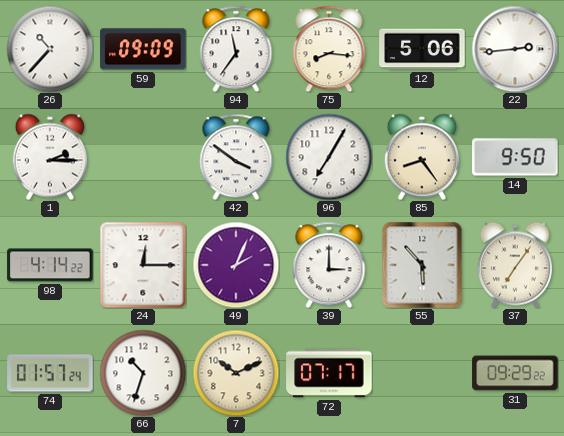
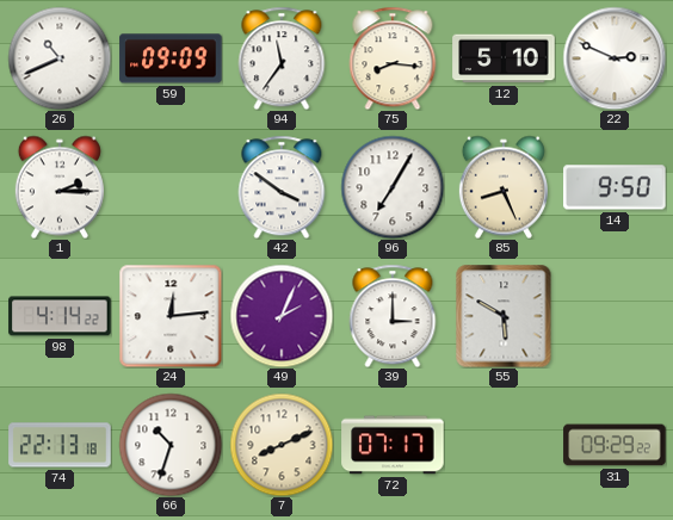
26: 10:37 -> 10:41
12: 5:06 -> 5:10
22: 2:44 -> 2:49
85: 8:24 -> 8:26
24: 12:15 -> 12:14
55: 5:53 -> 5:50
37: 7:06 -> none
74: 01:57 -> 22:13
7: 10:11 -> 8:11
